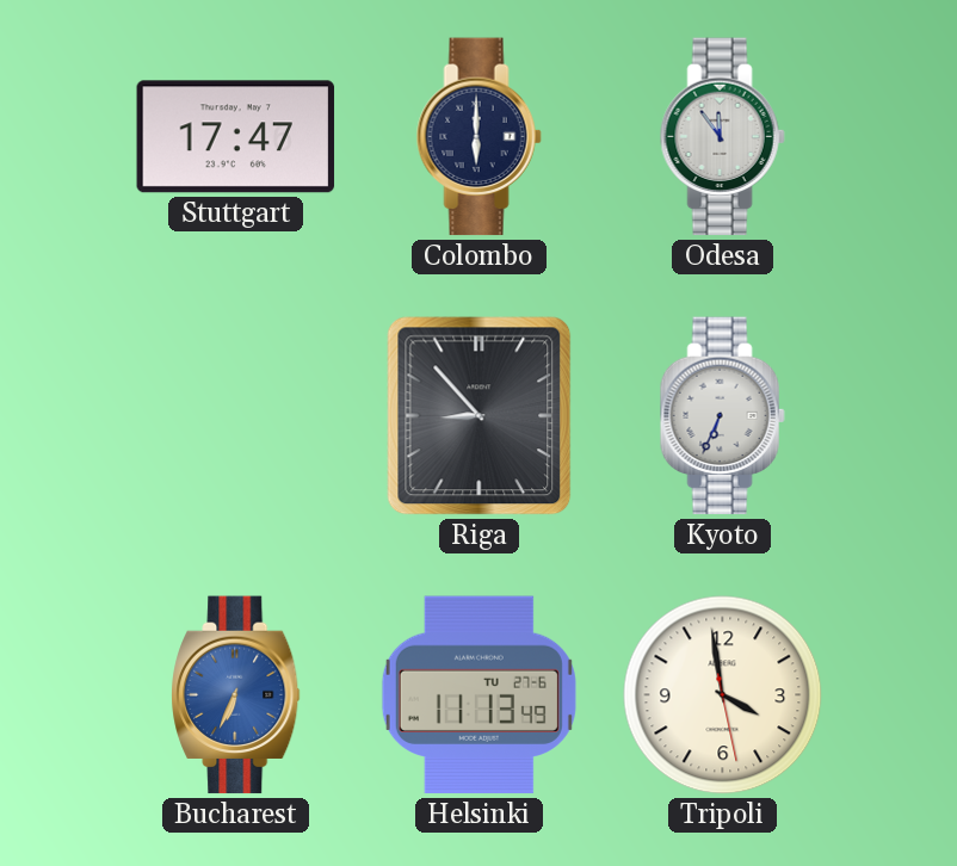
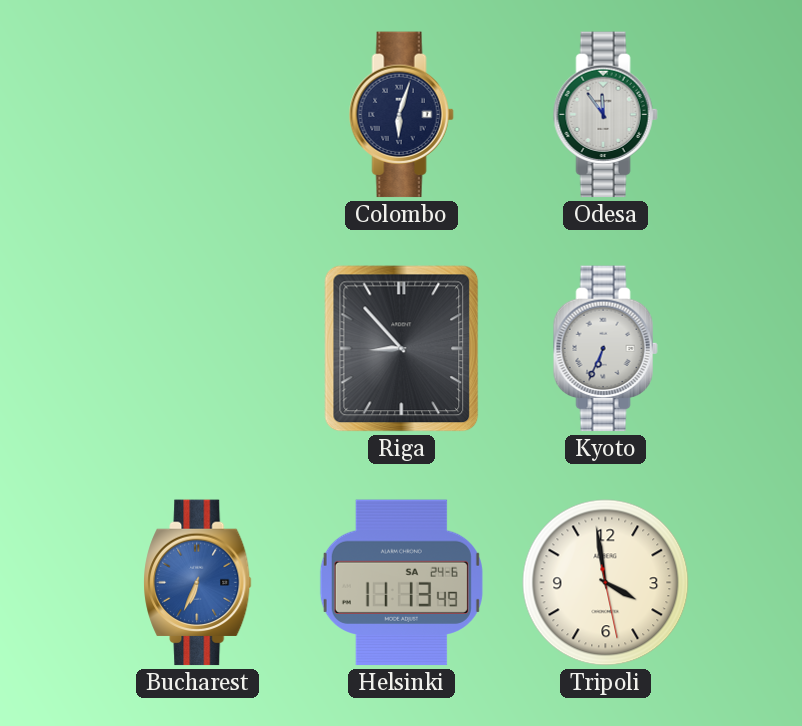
Stuttgart: 17:47 -> none
Colombo: 6:00 -> 6:03
Helsinki date: TU 27-6 -> SA 24-6
